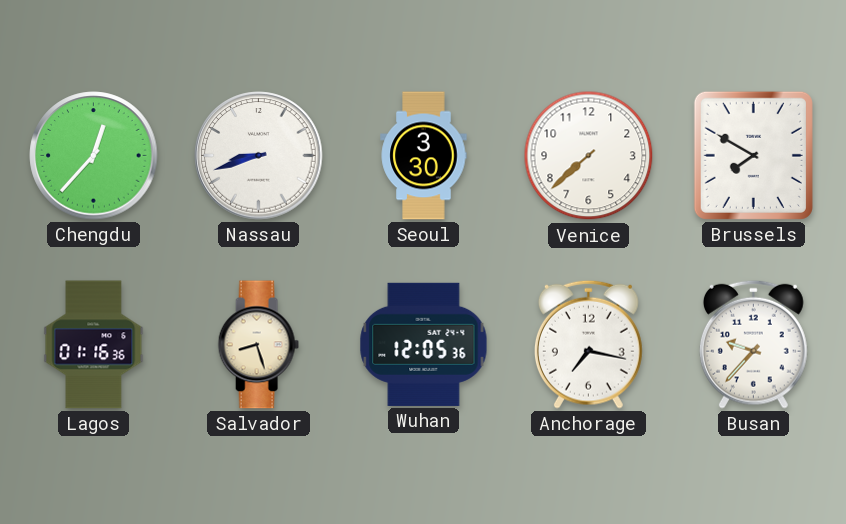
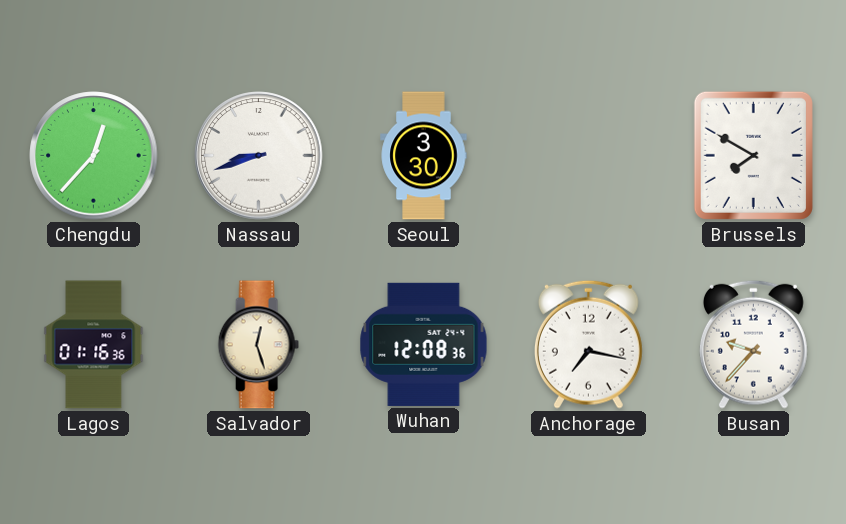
Venice: 7:38 -> none
Salvador: 8:27 -> 12:27
Wuhan: 12:05 -> 12:08
